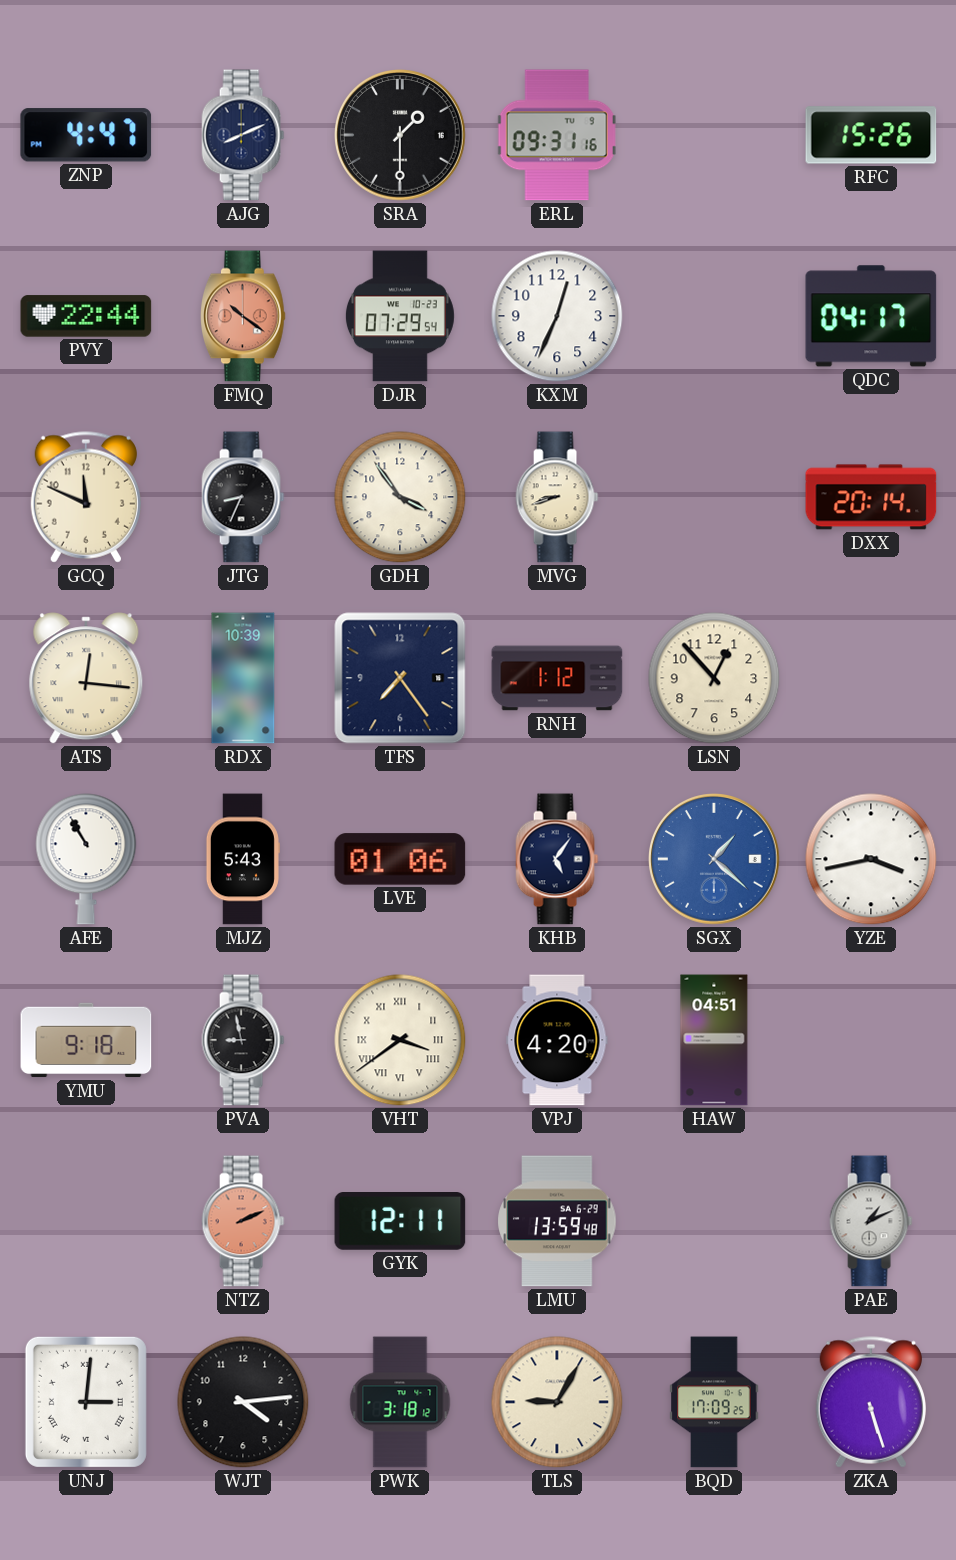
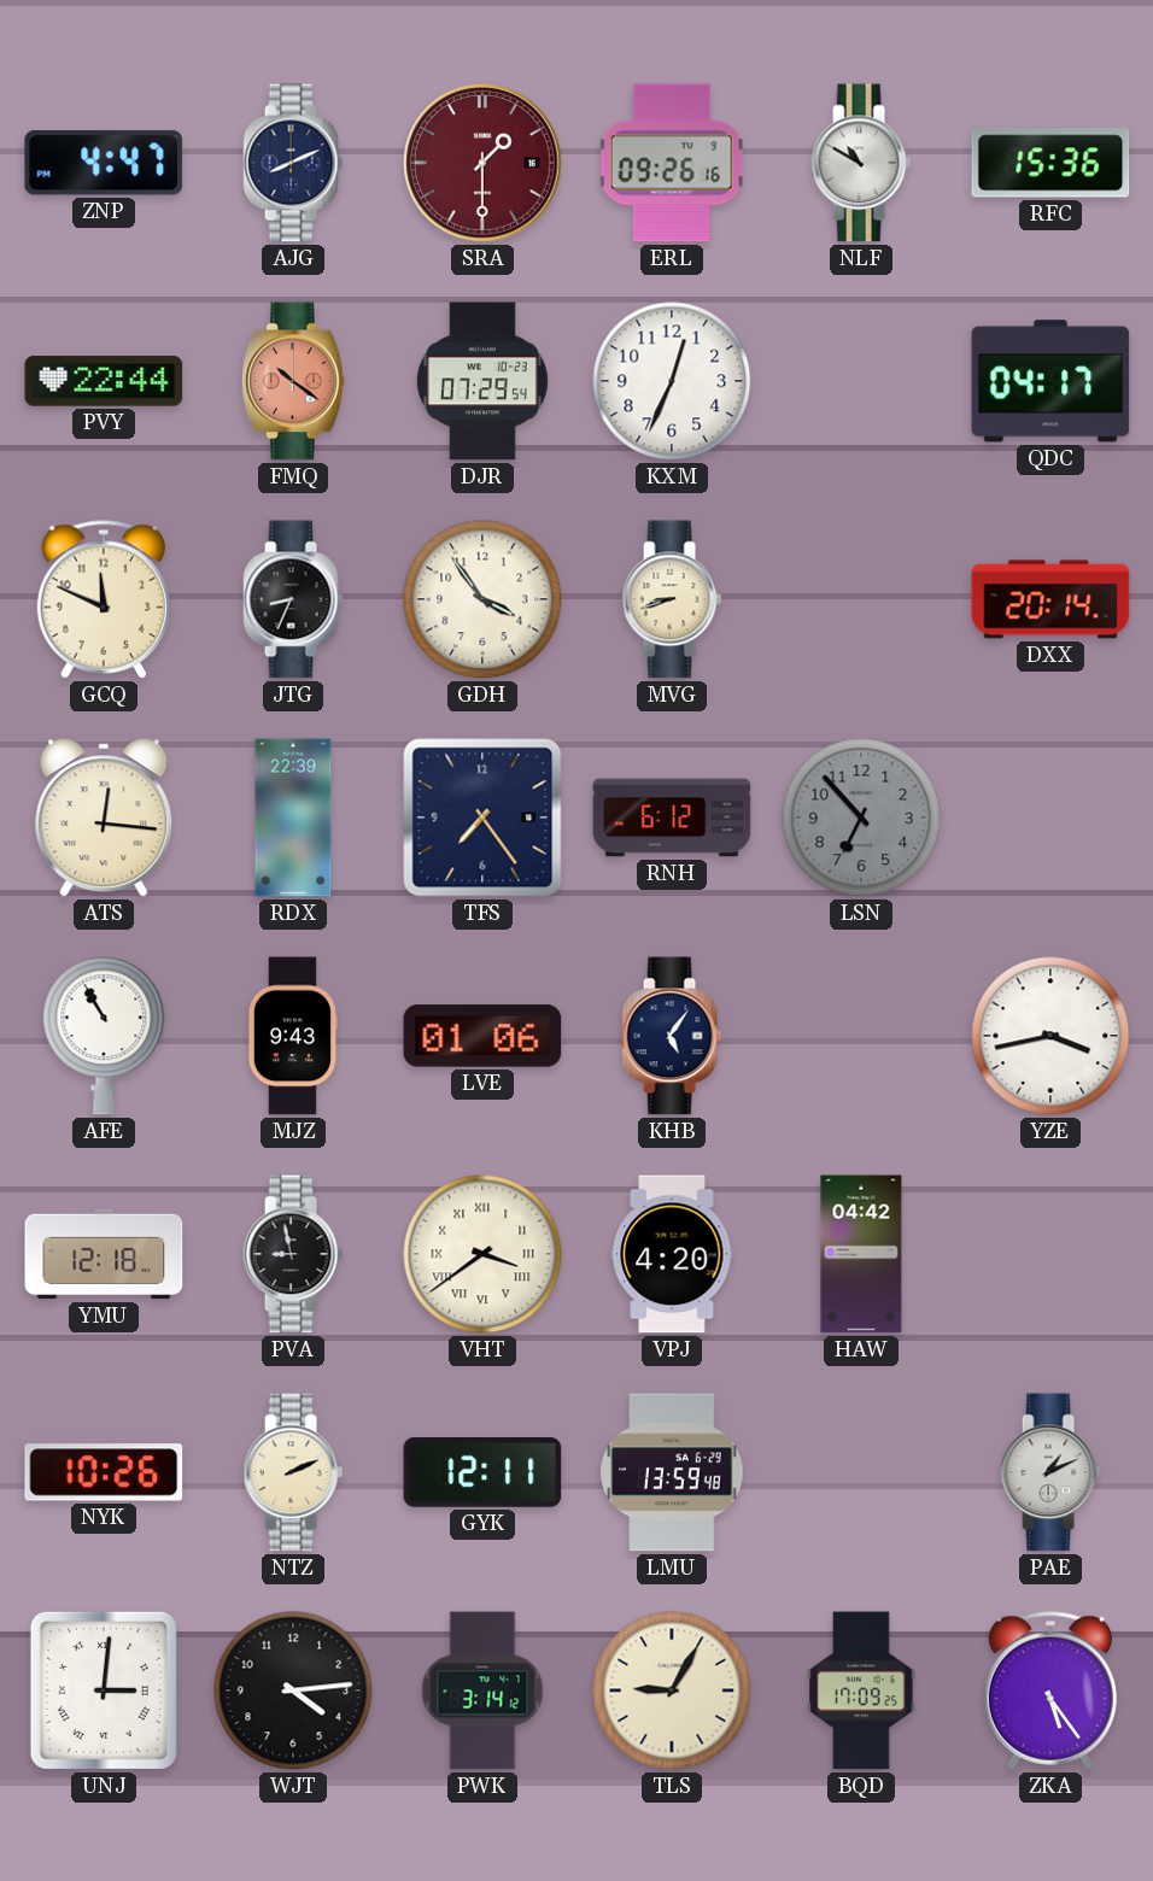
SRA dial: black -> burgundy
ERL: 09:31 -> 09:26
NLF: none -> 10:50
RFC: 15:26 -> 15:36
RDX: 10:39 -> 22:39
RNH: 1:12 -> 6:12
LSN: 12:53 -> 6:53
LSN dial: cream -> grey
MJZ: 5:43 -> 9:43
SGX: 1:22 -> none
YMU: 9:18 -> 12:18
HAW: 04:51 -> 04:42
NYK: none -> 10:26
NTZ dial: salmon -> cream
PWK: 3:18 -> 3:14
ZKA: 5:27 -> 5:24
